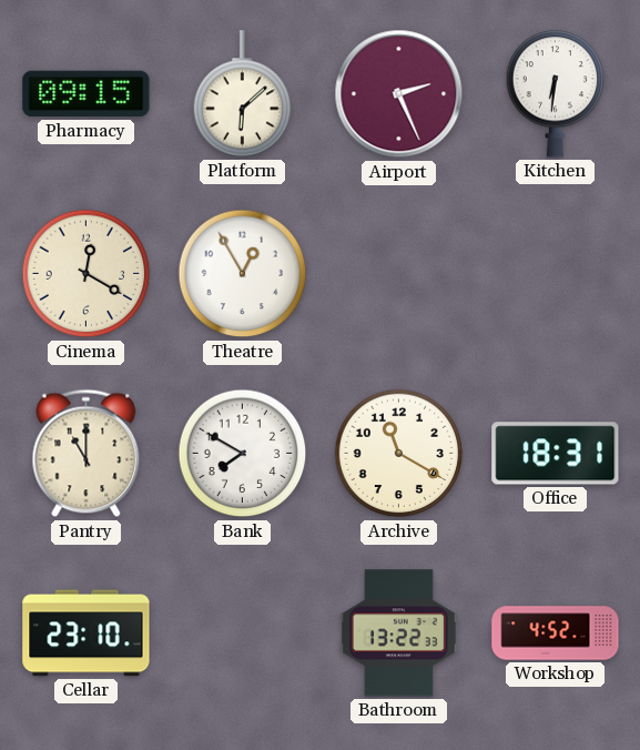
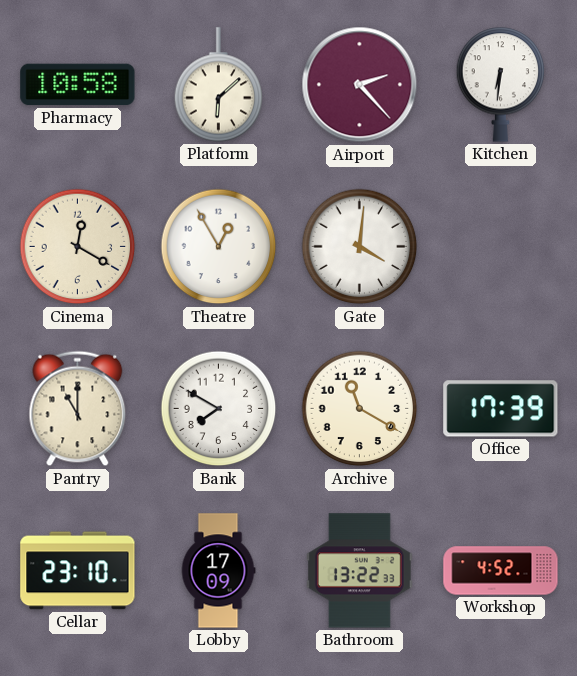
Pharmacy: 09:15 -> 10:58
Airport: 2:26 -> 2:23
Gate: none -> 4:01
Office: 18:31 -> 17:39
Lobby: none -> 17:09
